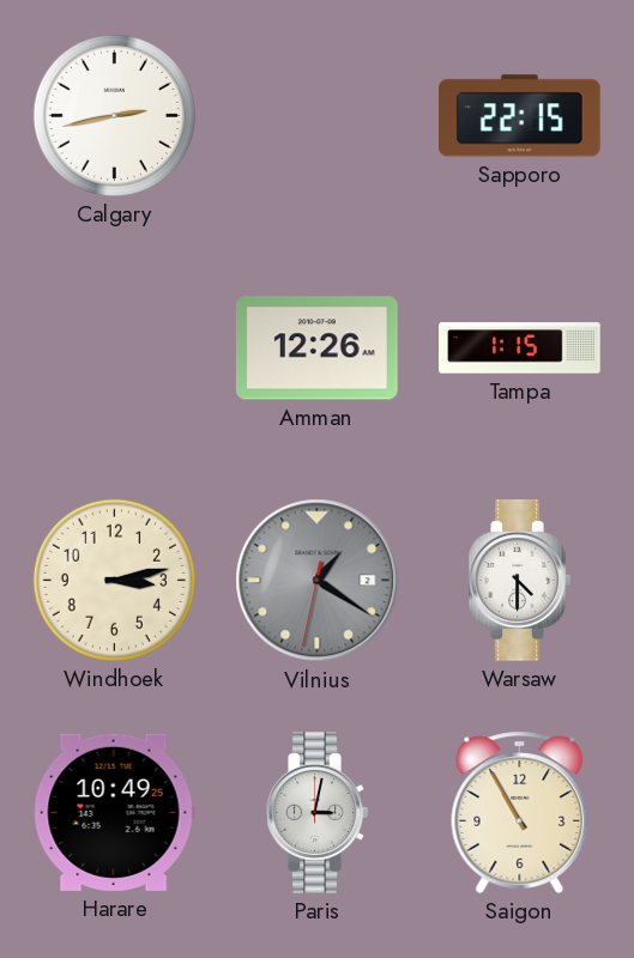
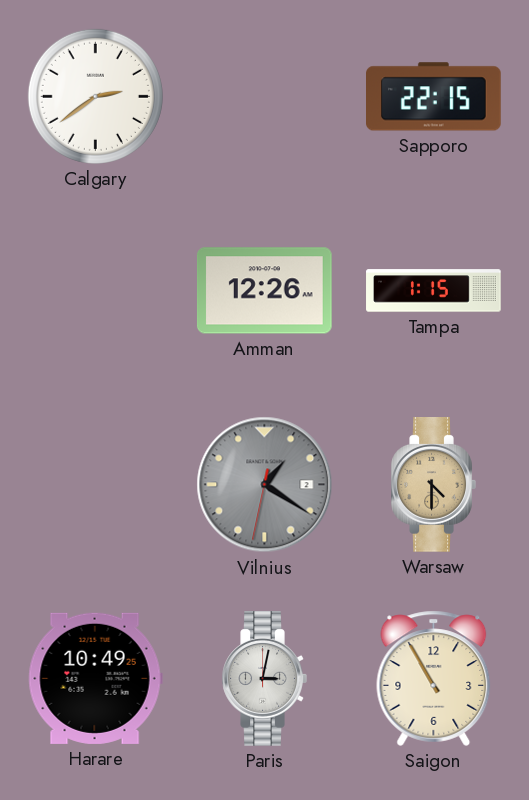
Calgary: 2:43 -> 2:39
Windhoek: 3:13 -> none
Warsaw dial: white -> champagne
